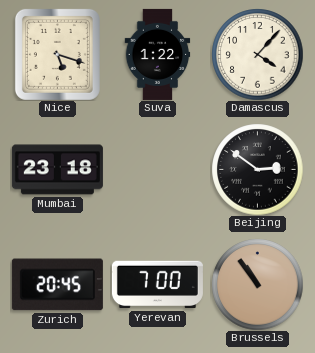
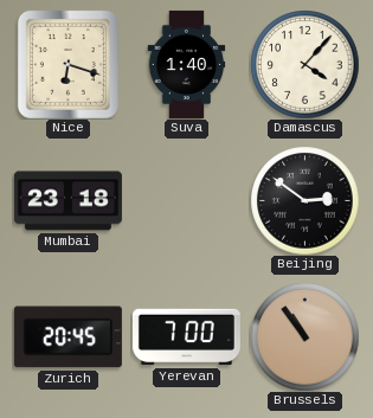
Nice: 5:18 -> 6:18
Suva: 1:22 -> 1:40
